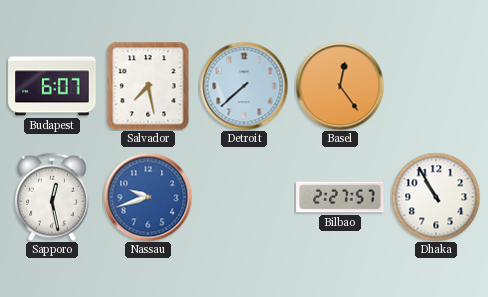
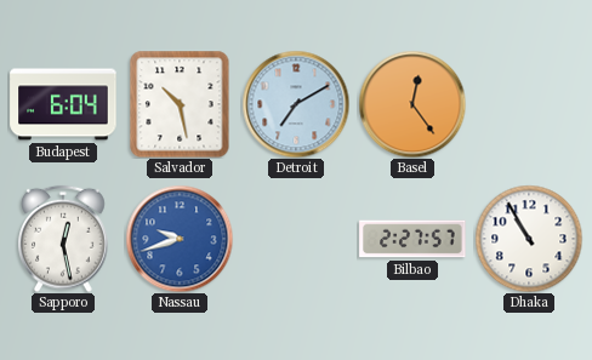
Budapest: 6:07 -> 6:04
Salvador: 7:28 -> 10:28
Detroit: 7:38 -> 7:10
